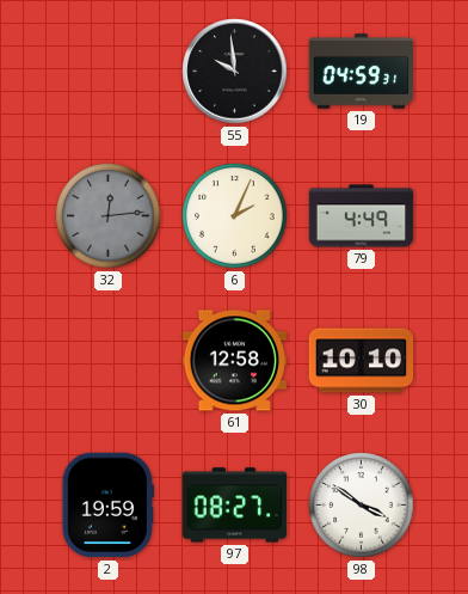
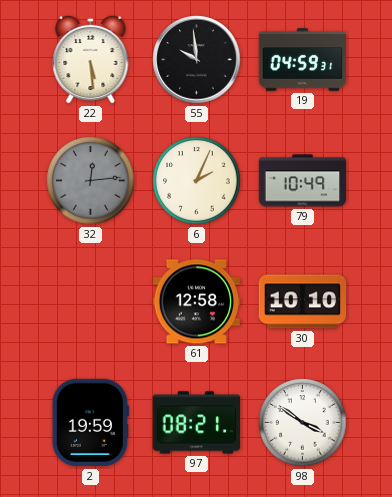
22: none -> 5:29
79: 4:49 -> 10:49
97: 08:27 -> 08:21
